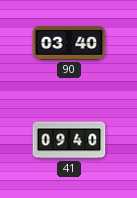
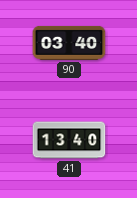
41: 09:40 -> 13:40
